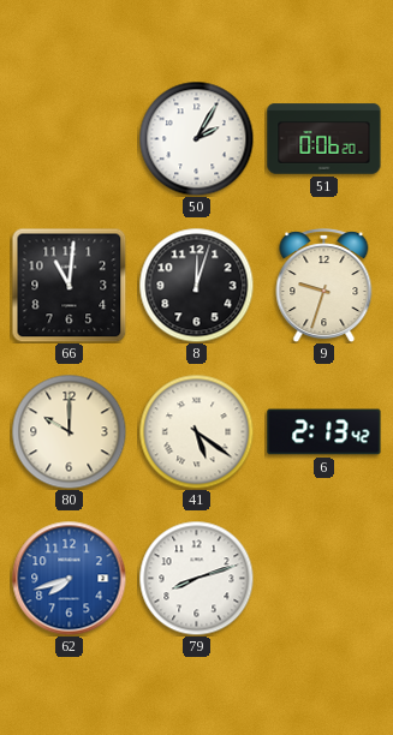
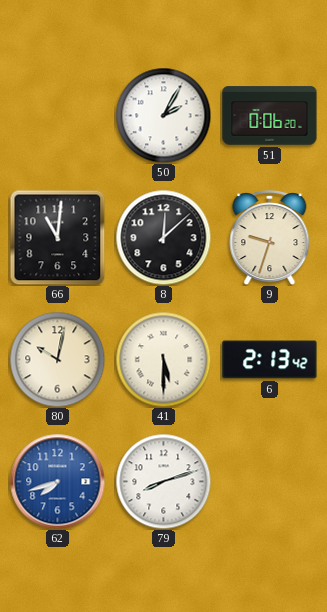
8: 12:03 -> 12:08
80: 10:00 -> 10:02
41: 5:21 -> 5:30
